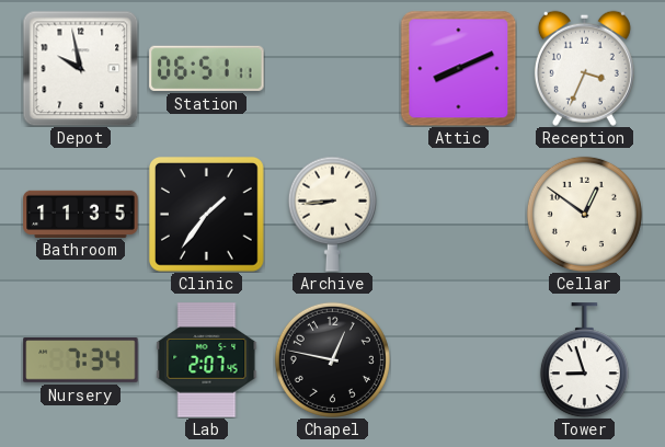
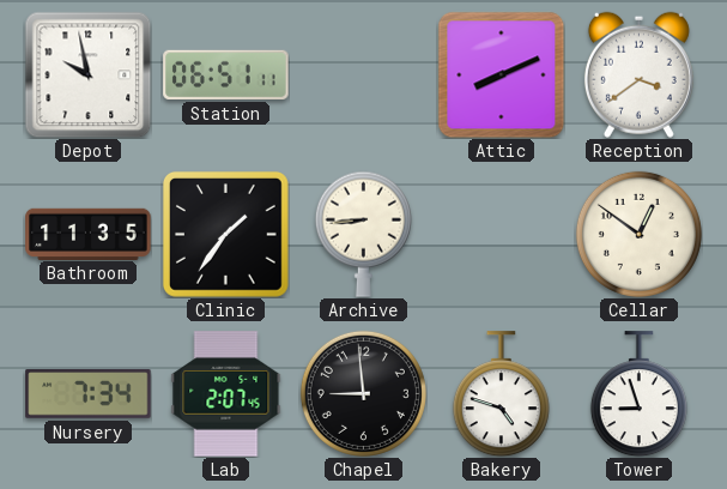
Reception: 3:34 -> 3:39
Chapel: 12:47 -> 8:59
Bakery: none -> 4:48
